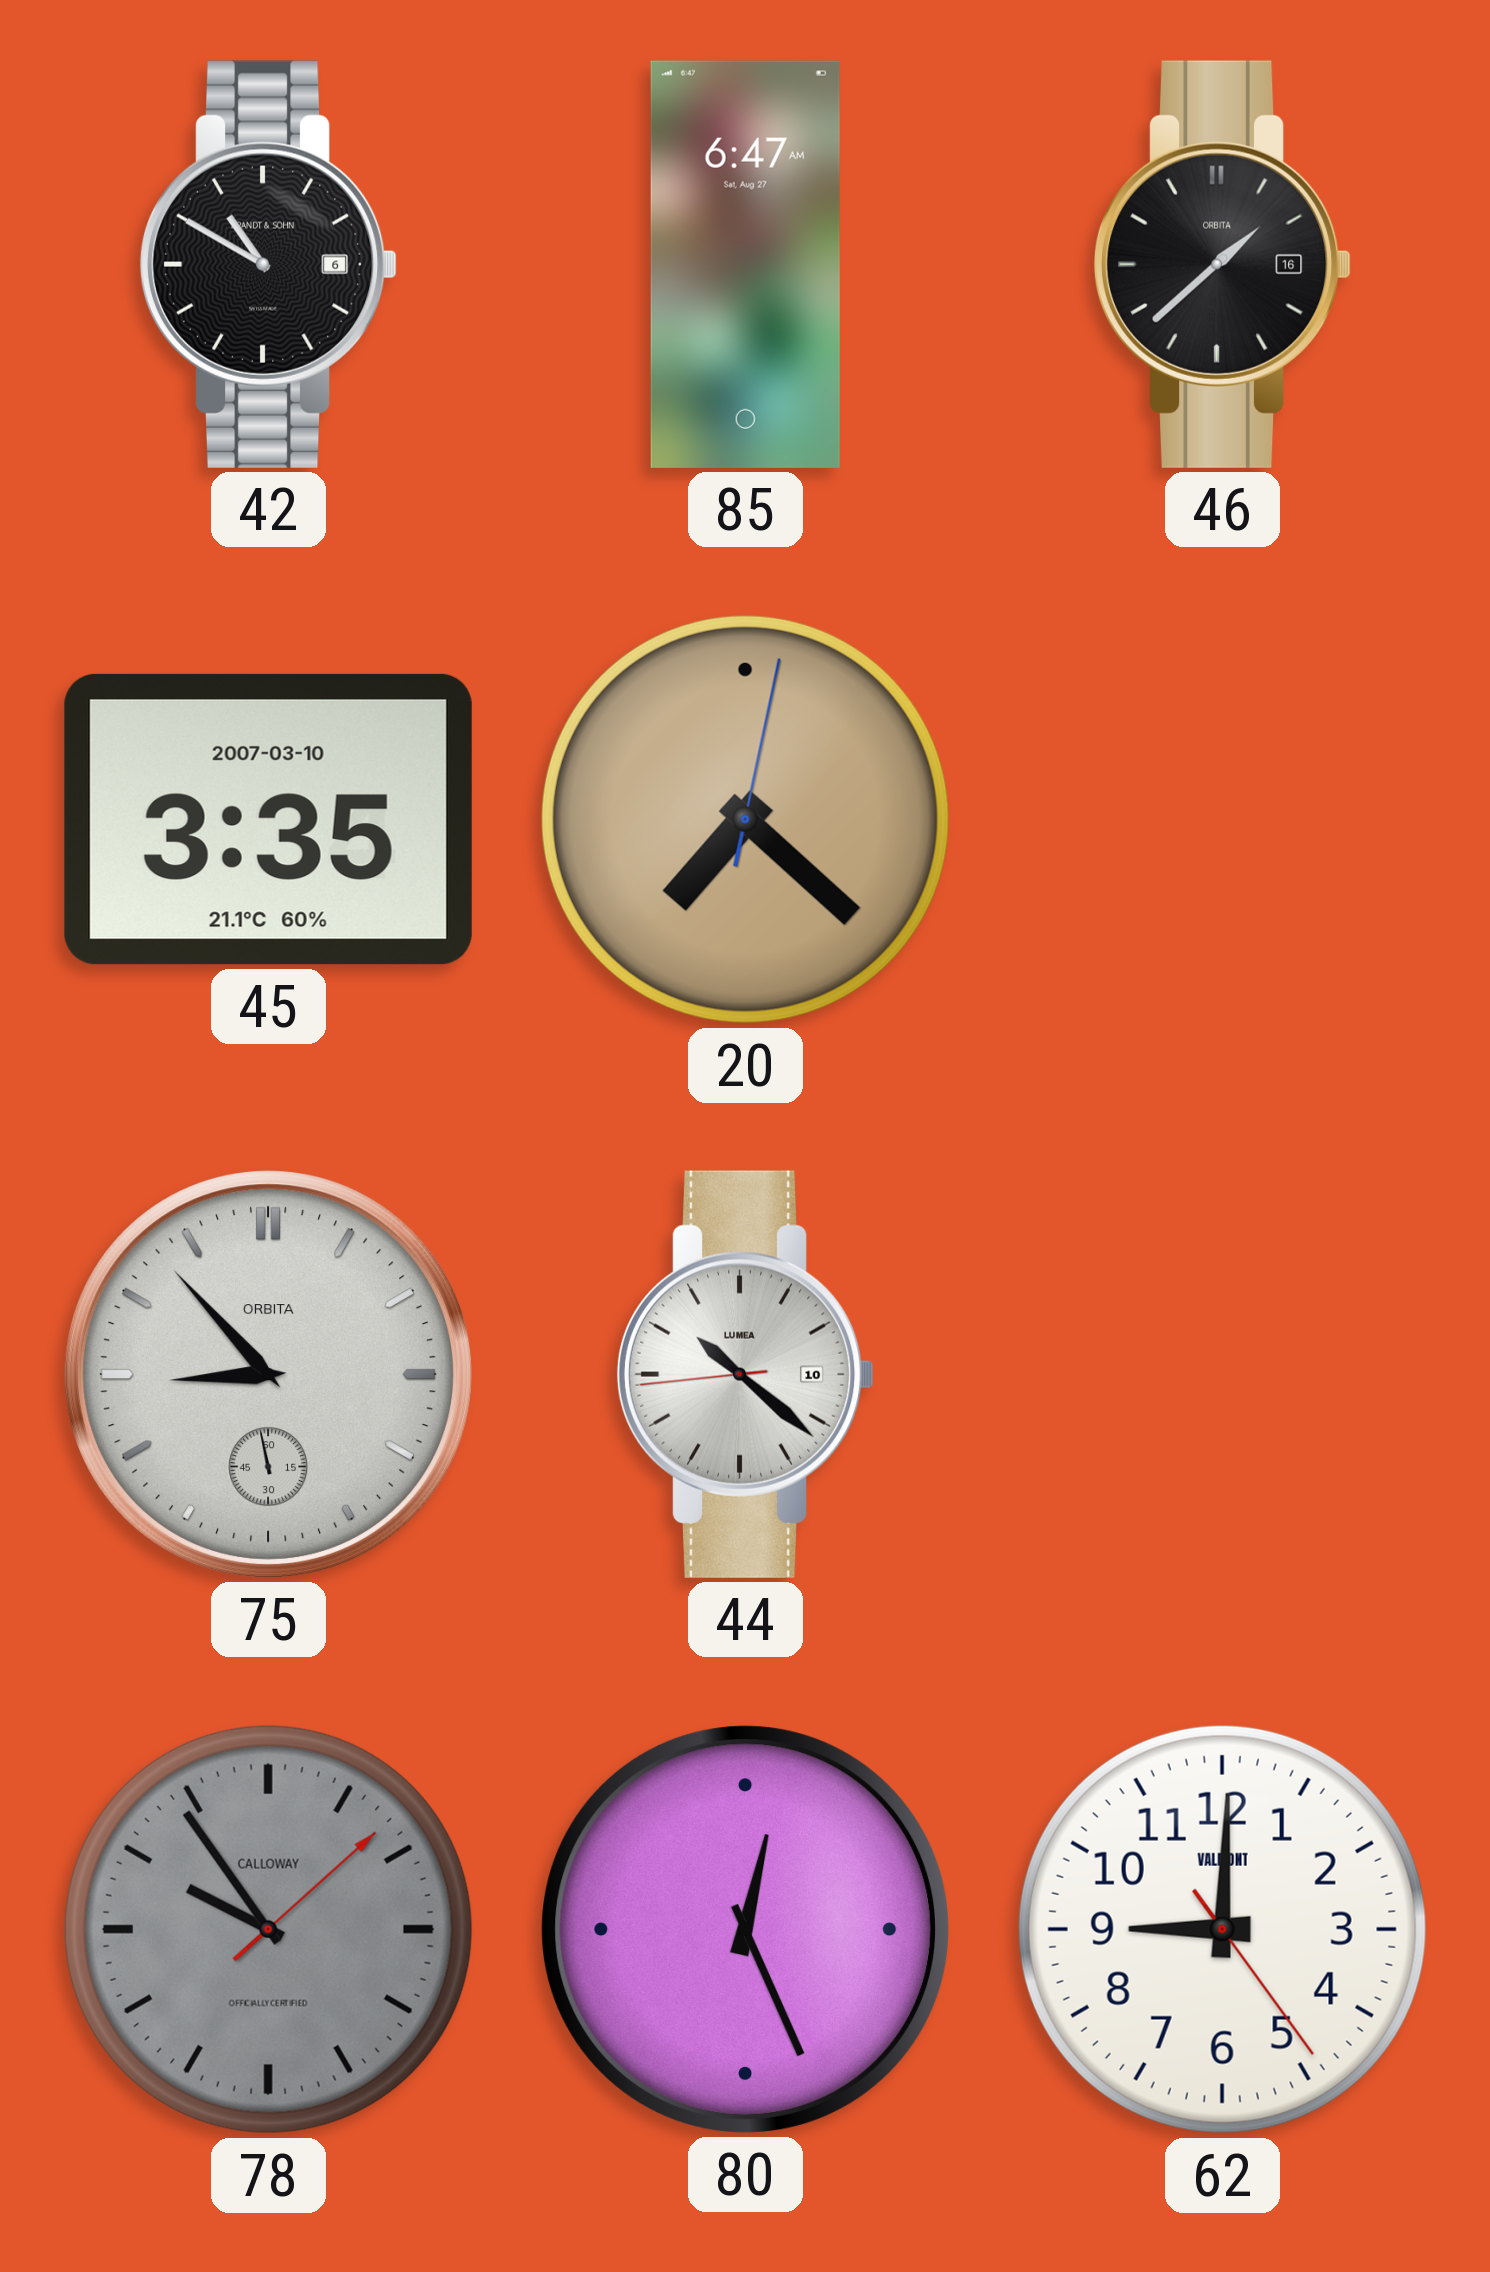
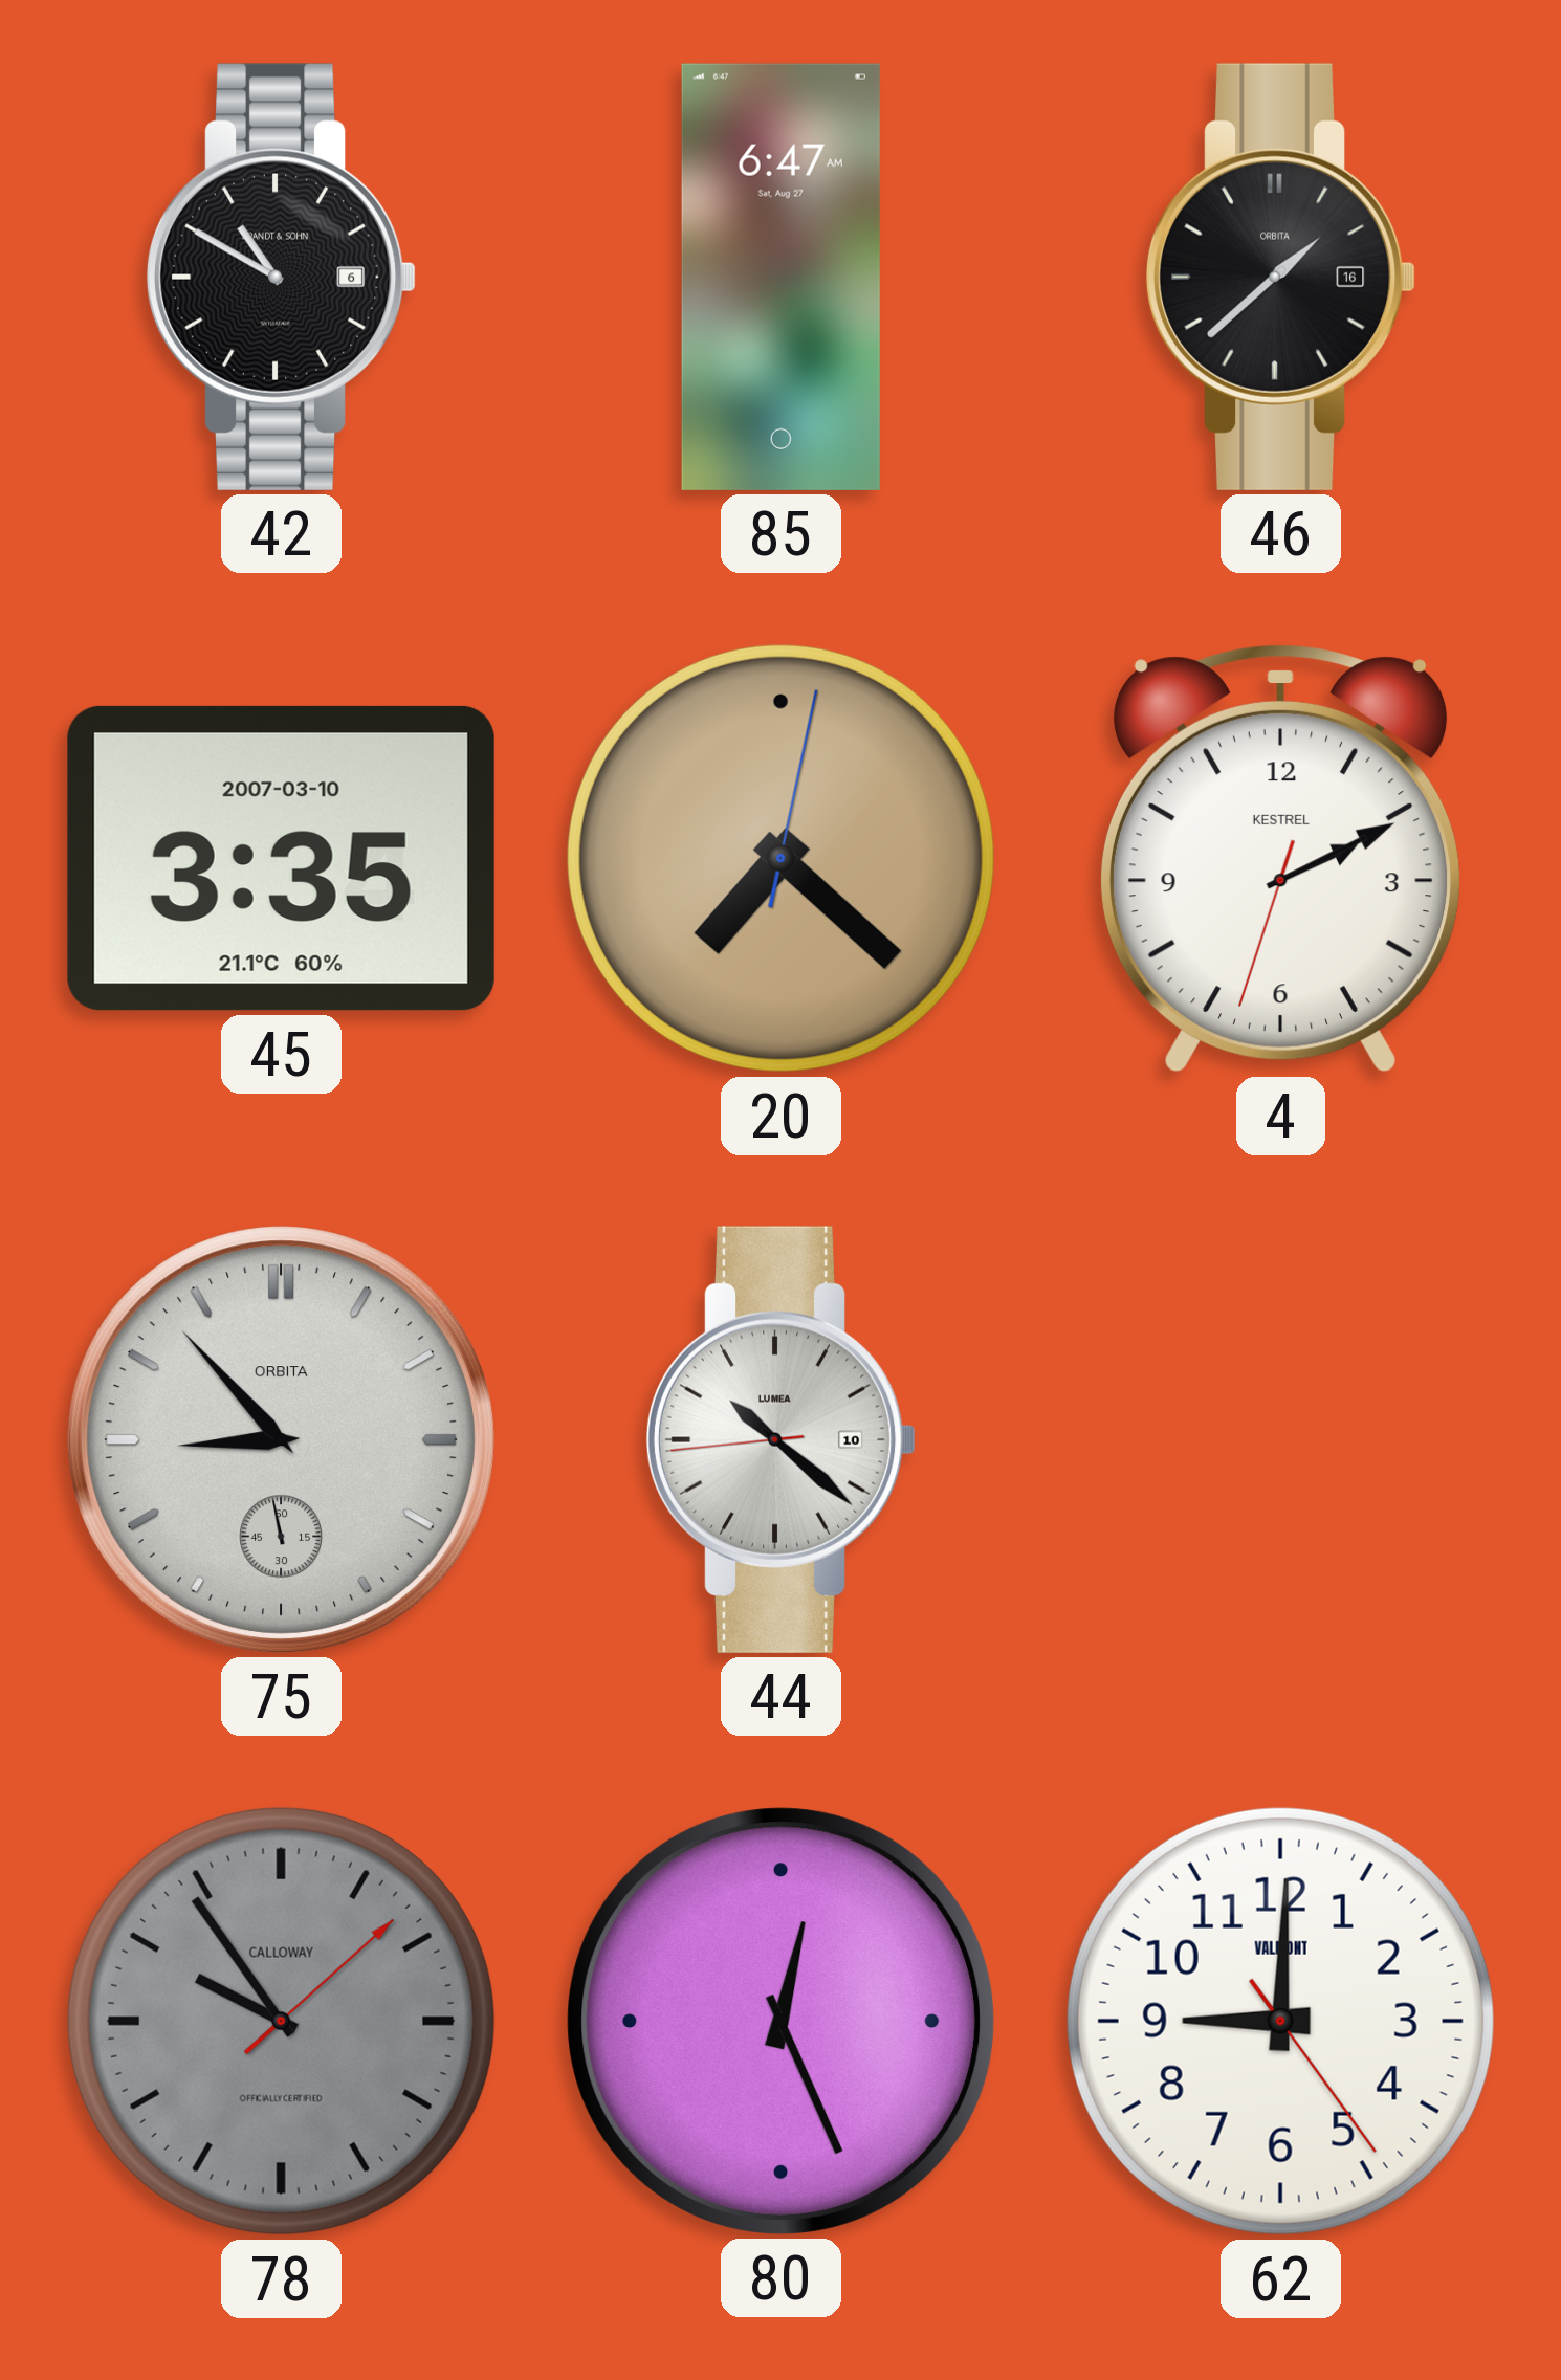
4: none -> 2:10
